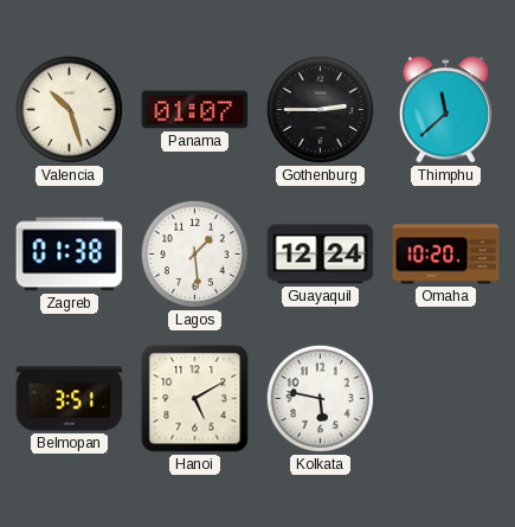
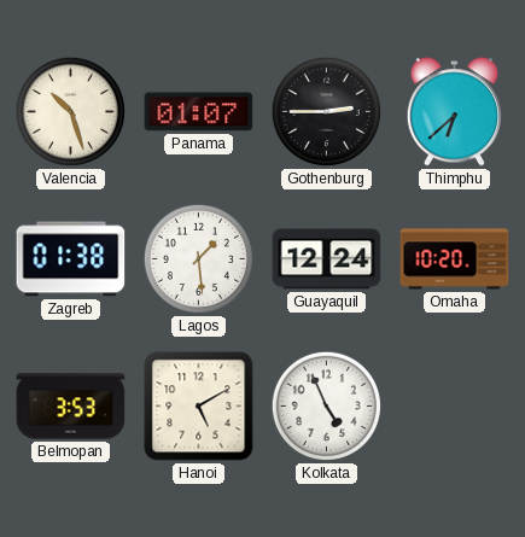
Thimphu: 11:38 -> 6:38
Belmopan: 3:51 -> 3:53
Kolkata: 5:47 -> 4:56
